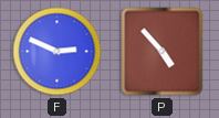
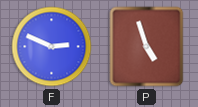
P: 4:53 -> 4:57
